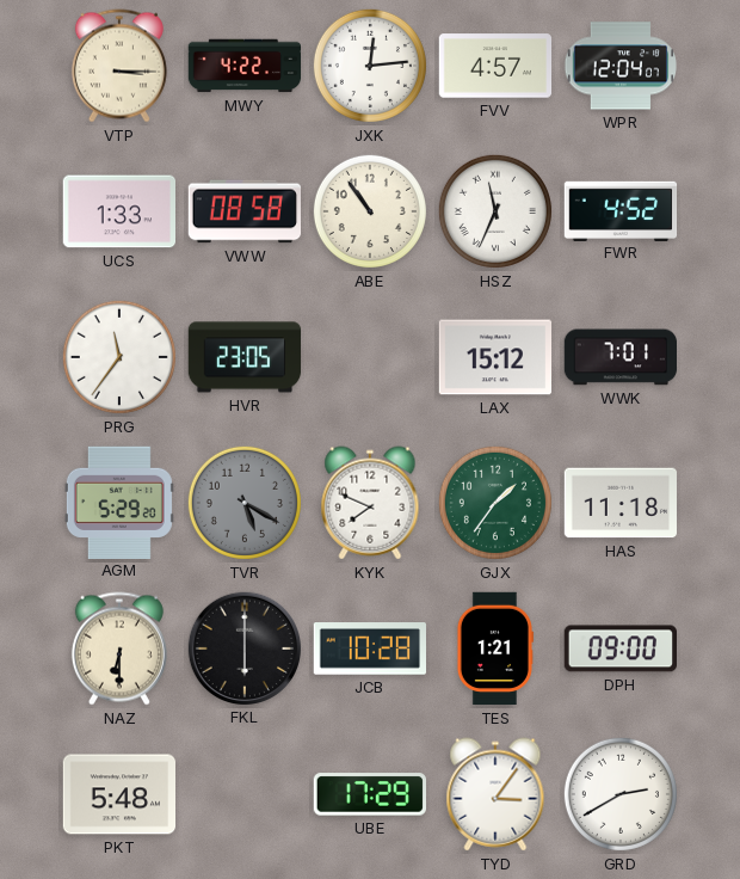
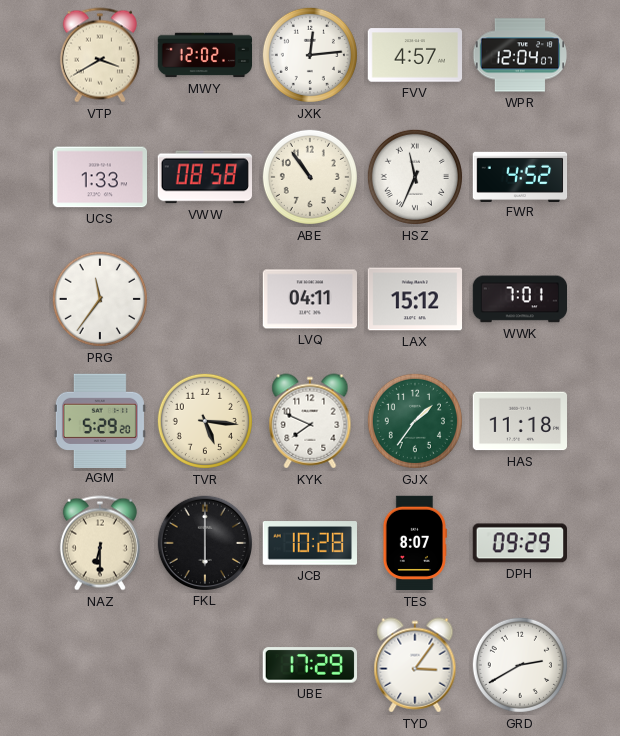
VTP: 3:15 -> 3:40
MWY: 4:22 -> 12:02
HVR: 23:05 -> none
LVQ: none -> 04:11
TVR: 5:20 -> 5:16
TVR dial: grey -> cream
TES: 1:21 -> 8:07
DPH: 09:00 -> 09:29
PKT: 5:48 -> none
